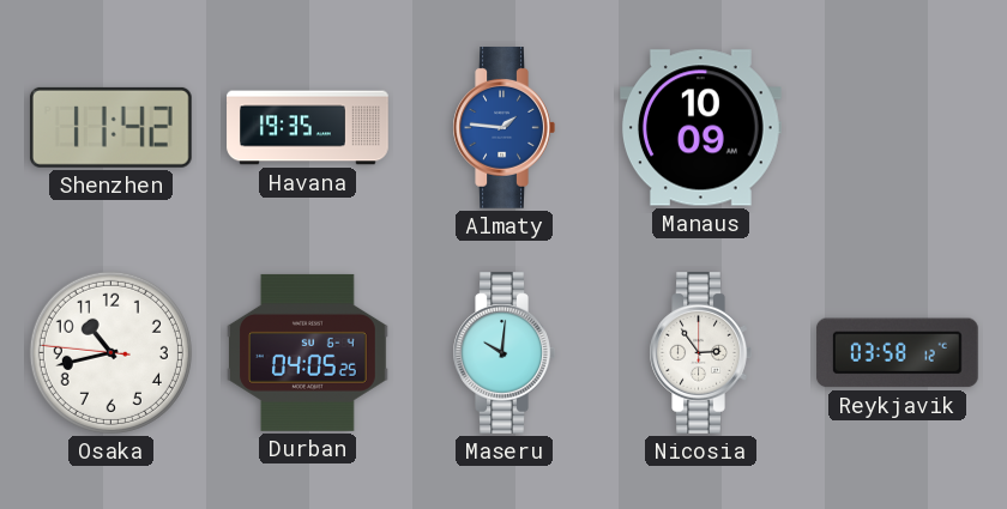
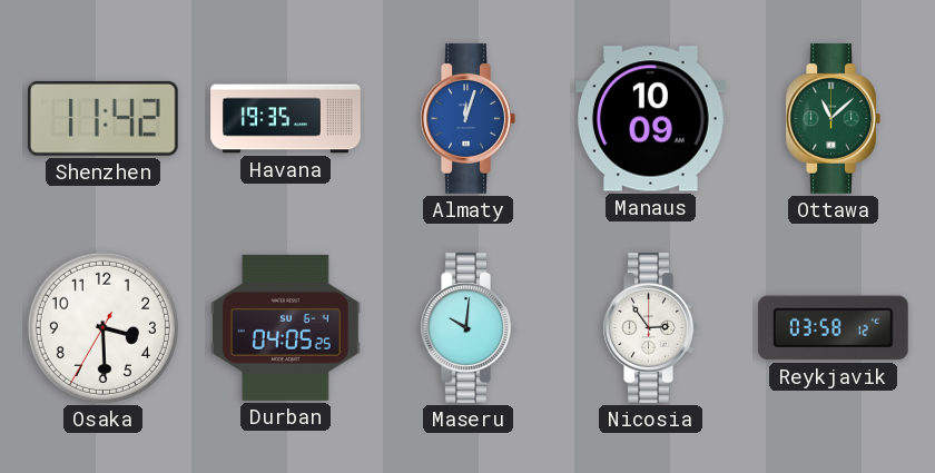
Almaty: 1:46 -> 12:03
Ottawa: none -> 11:08
Osaka: 10:42 -> 3:29
